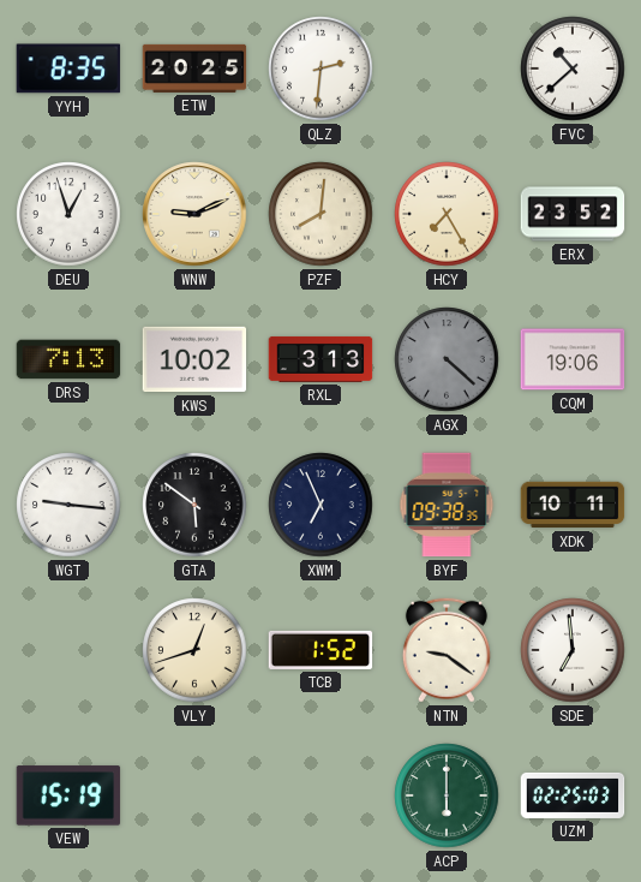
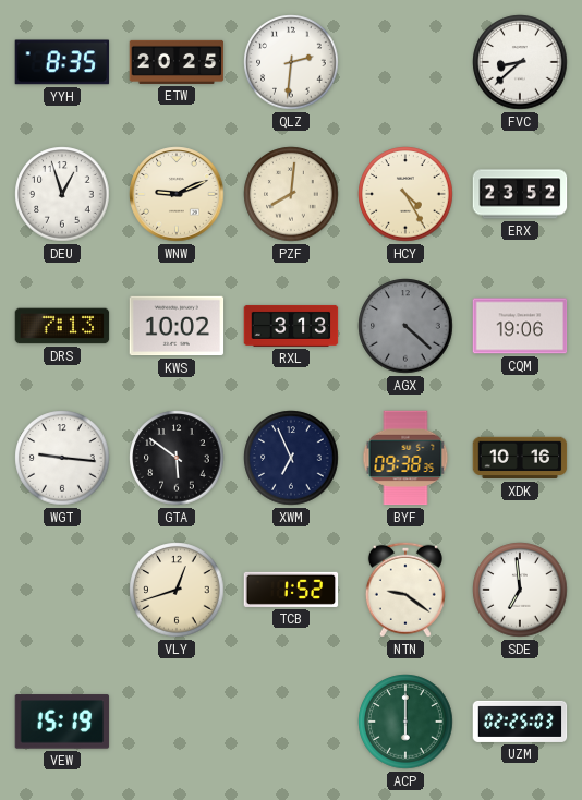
FVC: 10:38 -> 8:38
HCY: 7:25 -> 4:25
XDK: 10:11 -> 10:16
